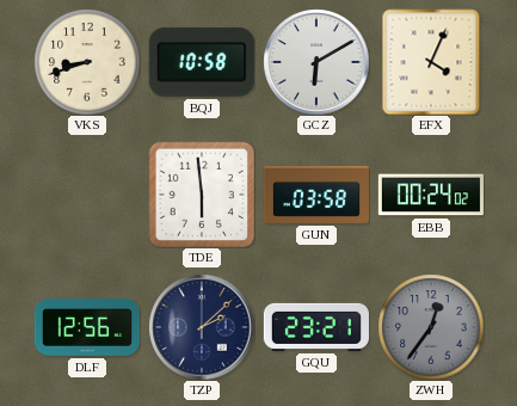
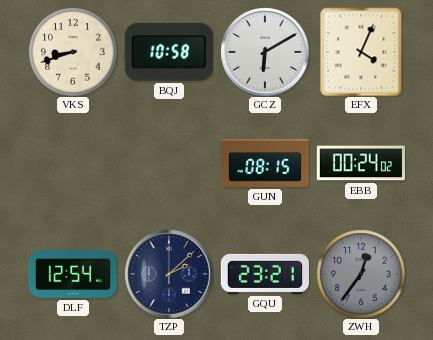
TDE: 5:59 -> none
GUN: 03:58 -> 08:15
DLF: 12:56 -> 12:54
